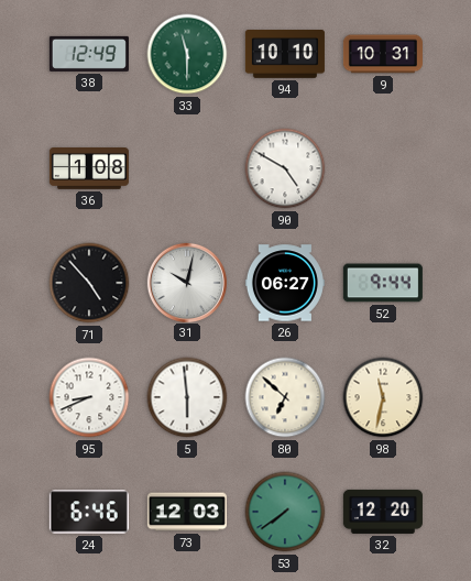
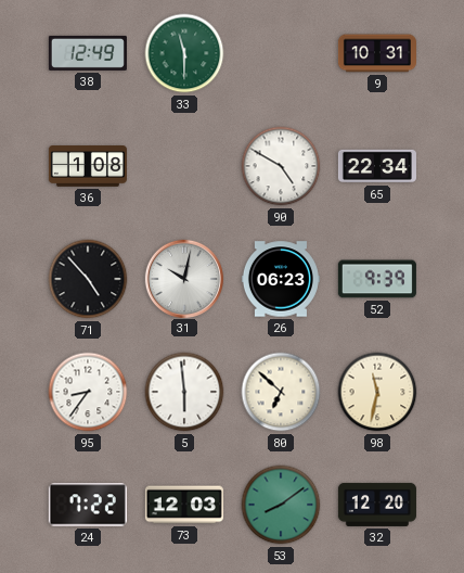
94: 10:10 -> none
65: none -> 22:34
26: 06:27 -> 06:23
52: 9:44 -> 9:39
95: 8:41 -> 8:36
24: 6:46 -> 7:22
53: 7:39 -> 8:09
